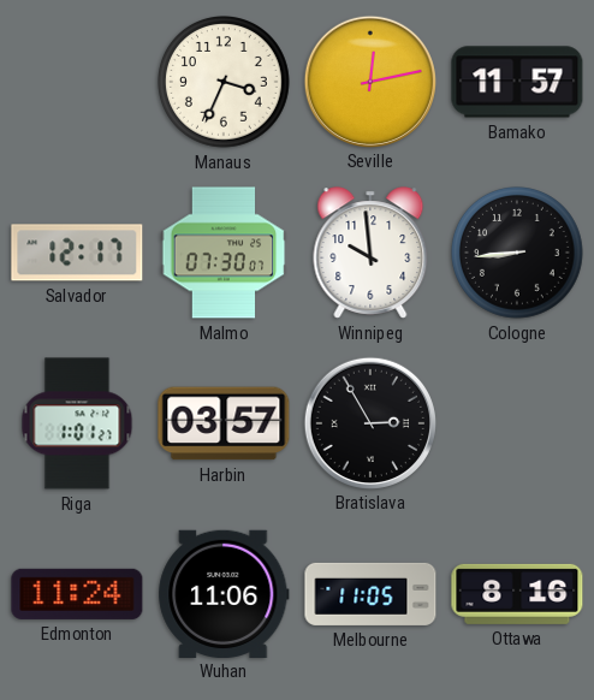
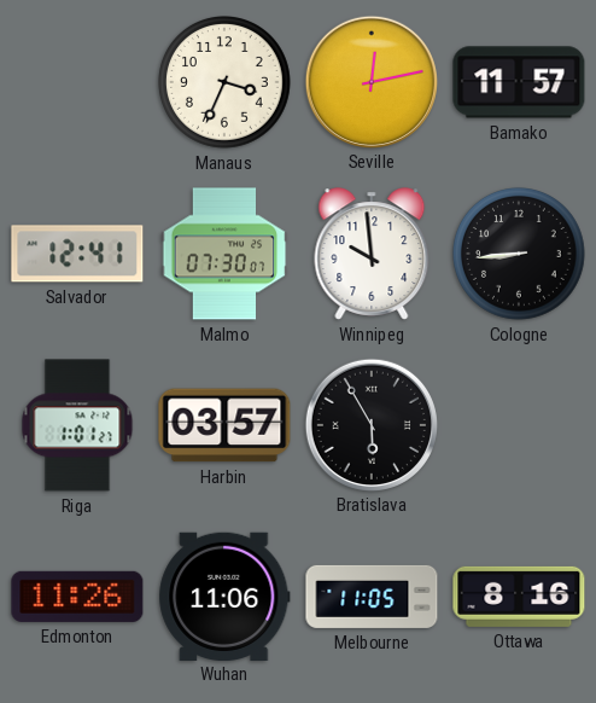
Salvador: 12:17 -> 12:41
Bratislava: 2:55 -> 5:55
Edmonton: 11:24 -> 11:26
